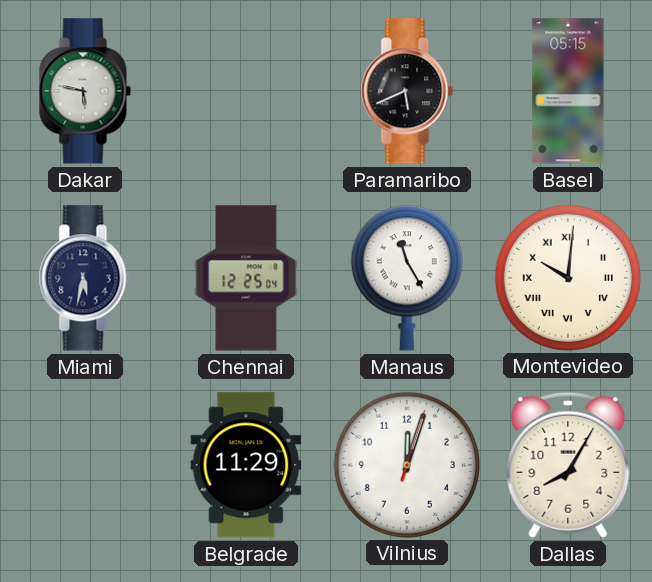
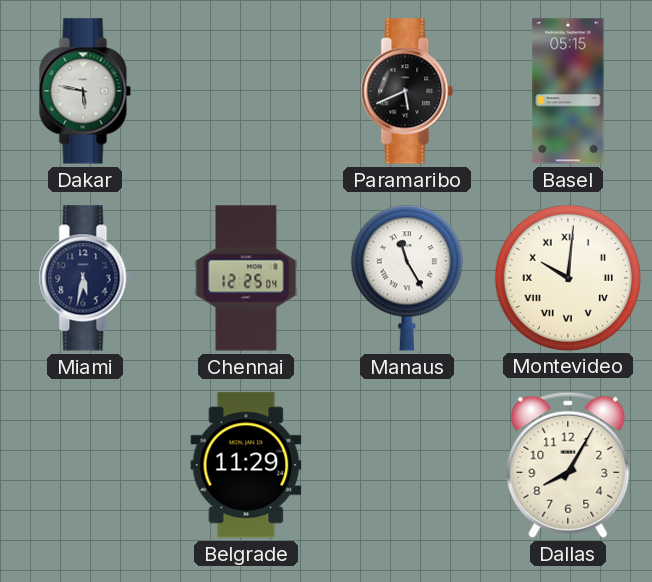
Vilnius: 12:03 -> none
